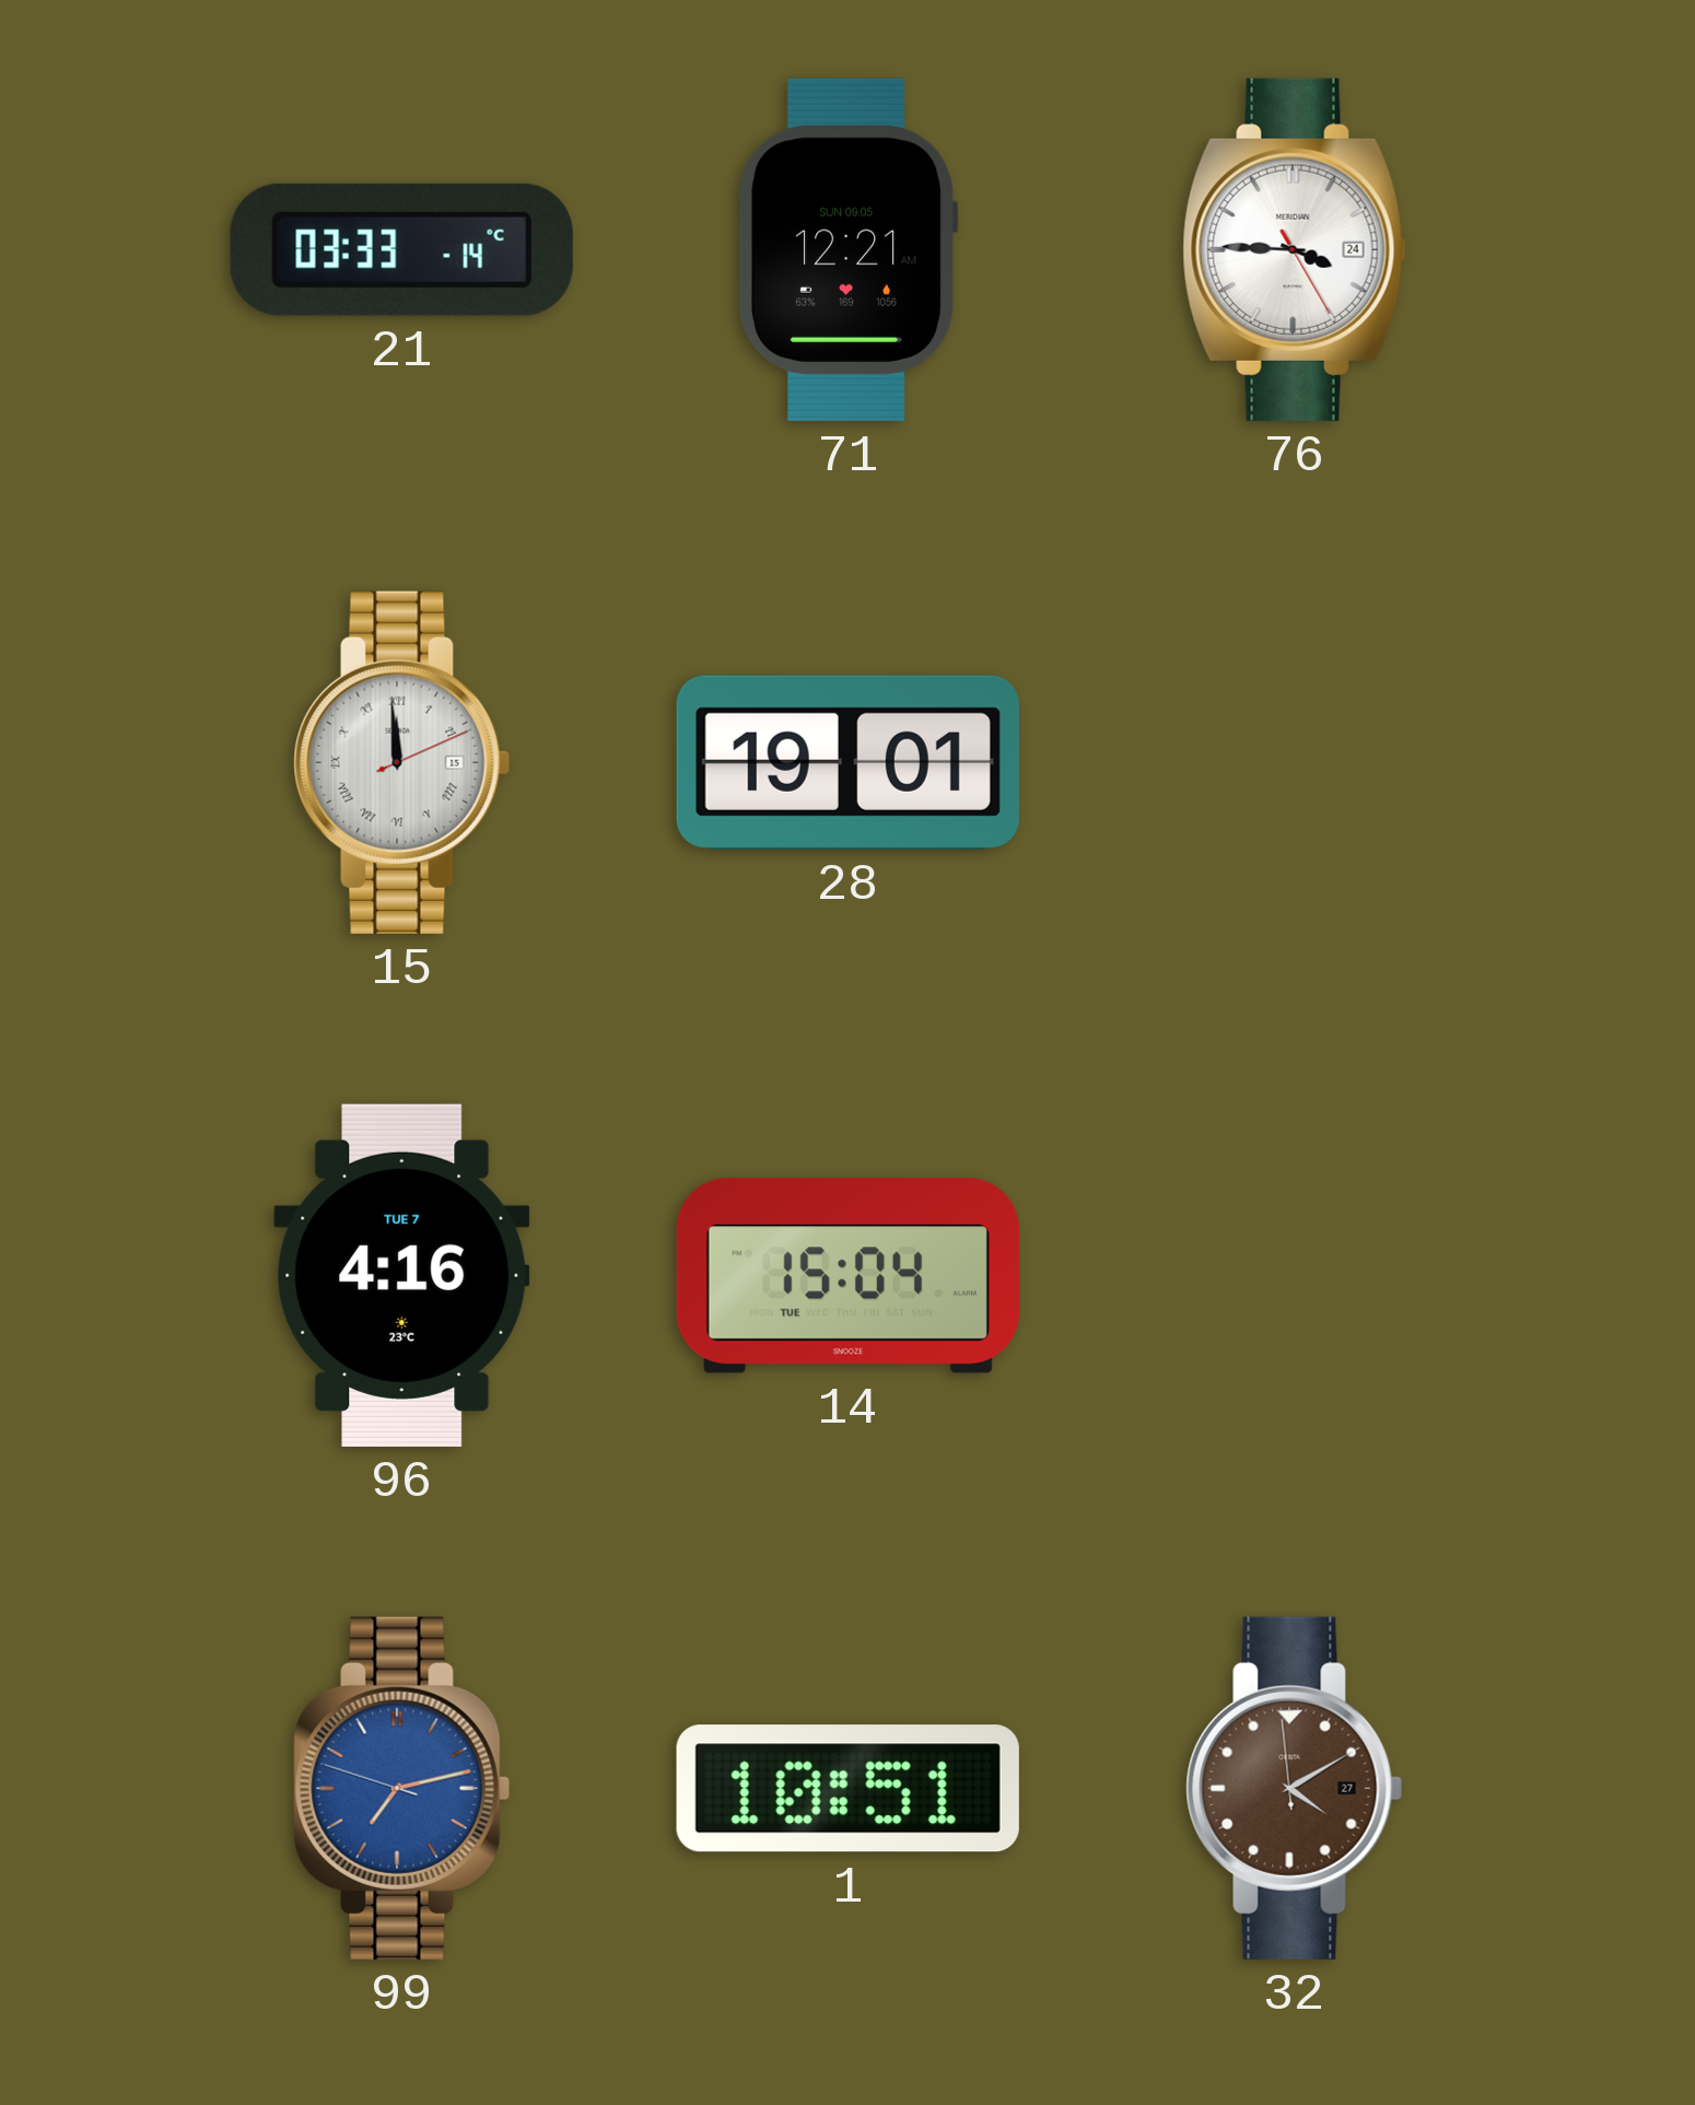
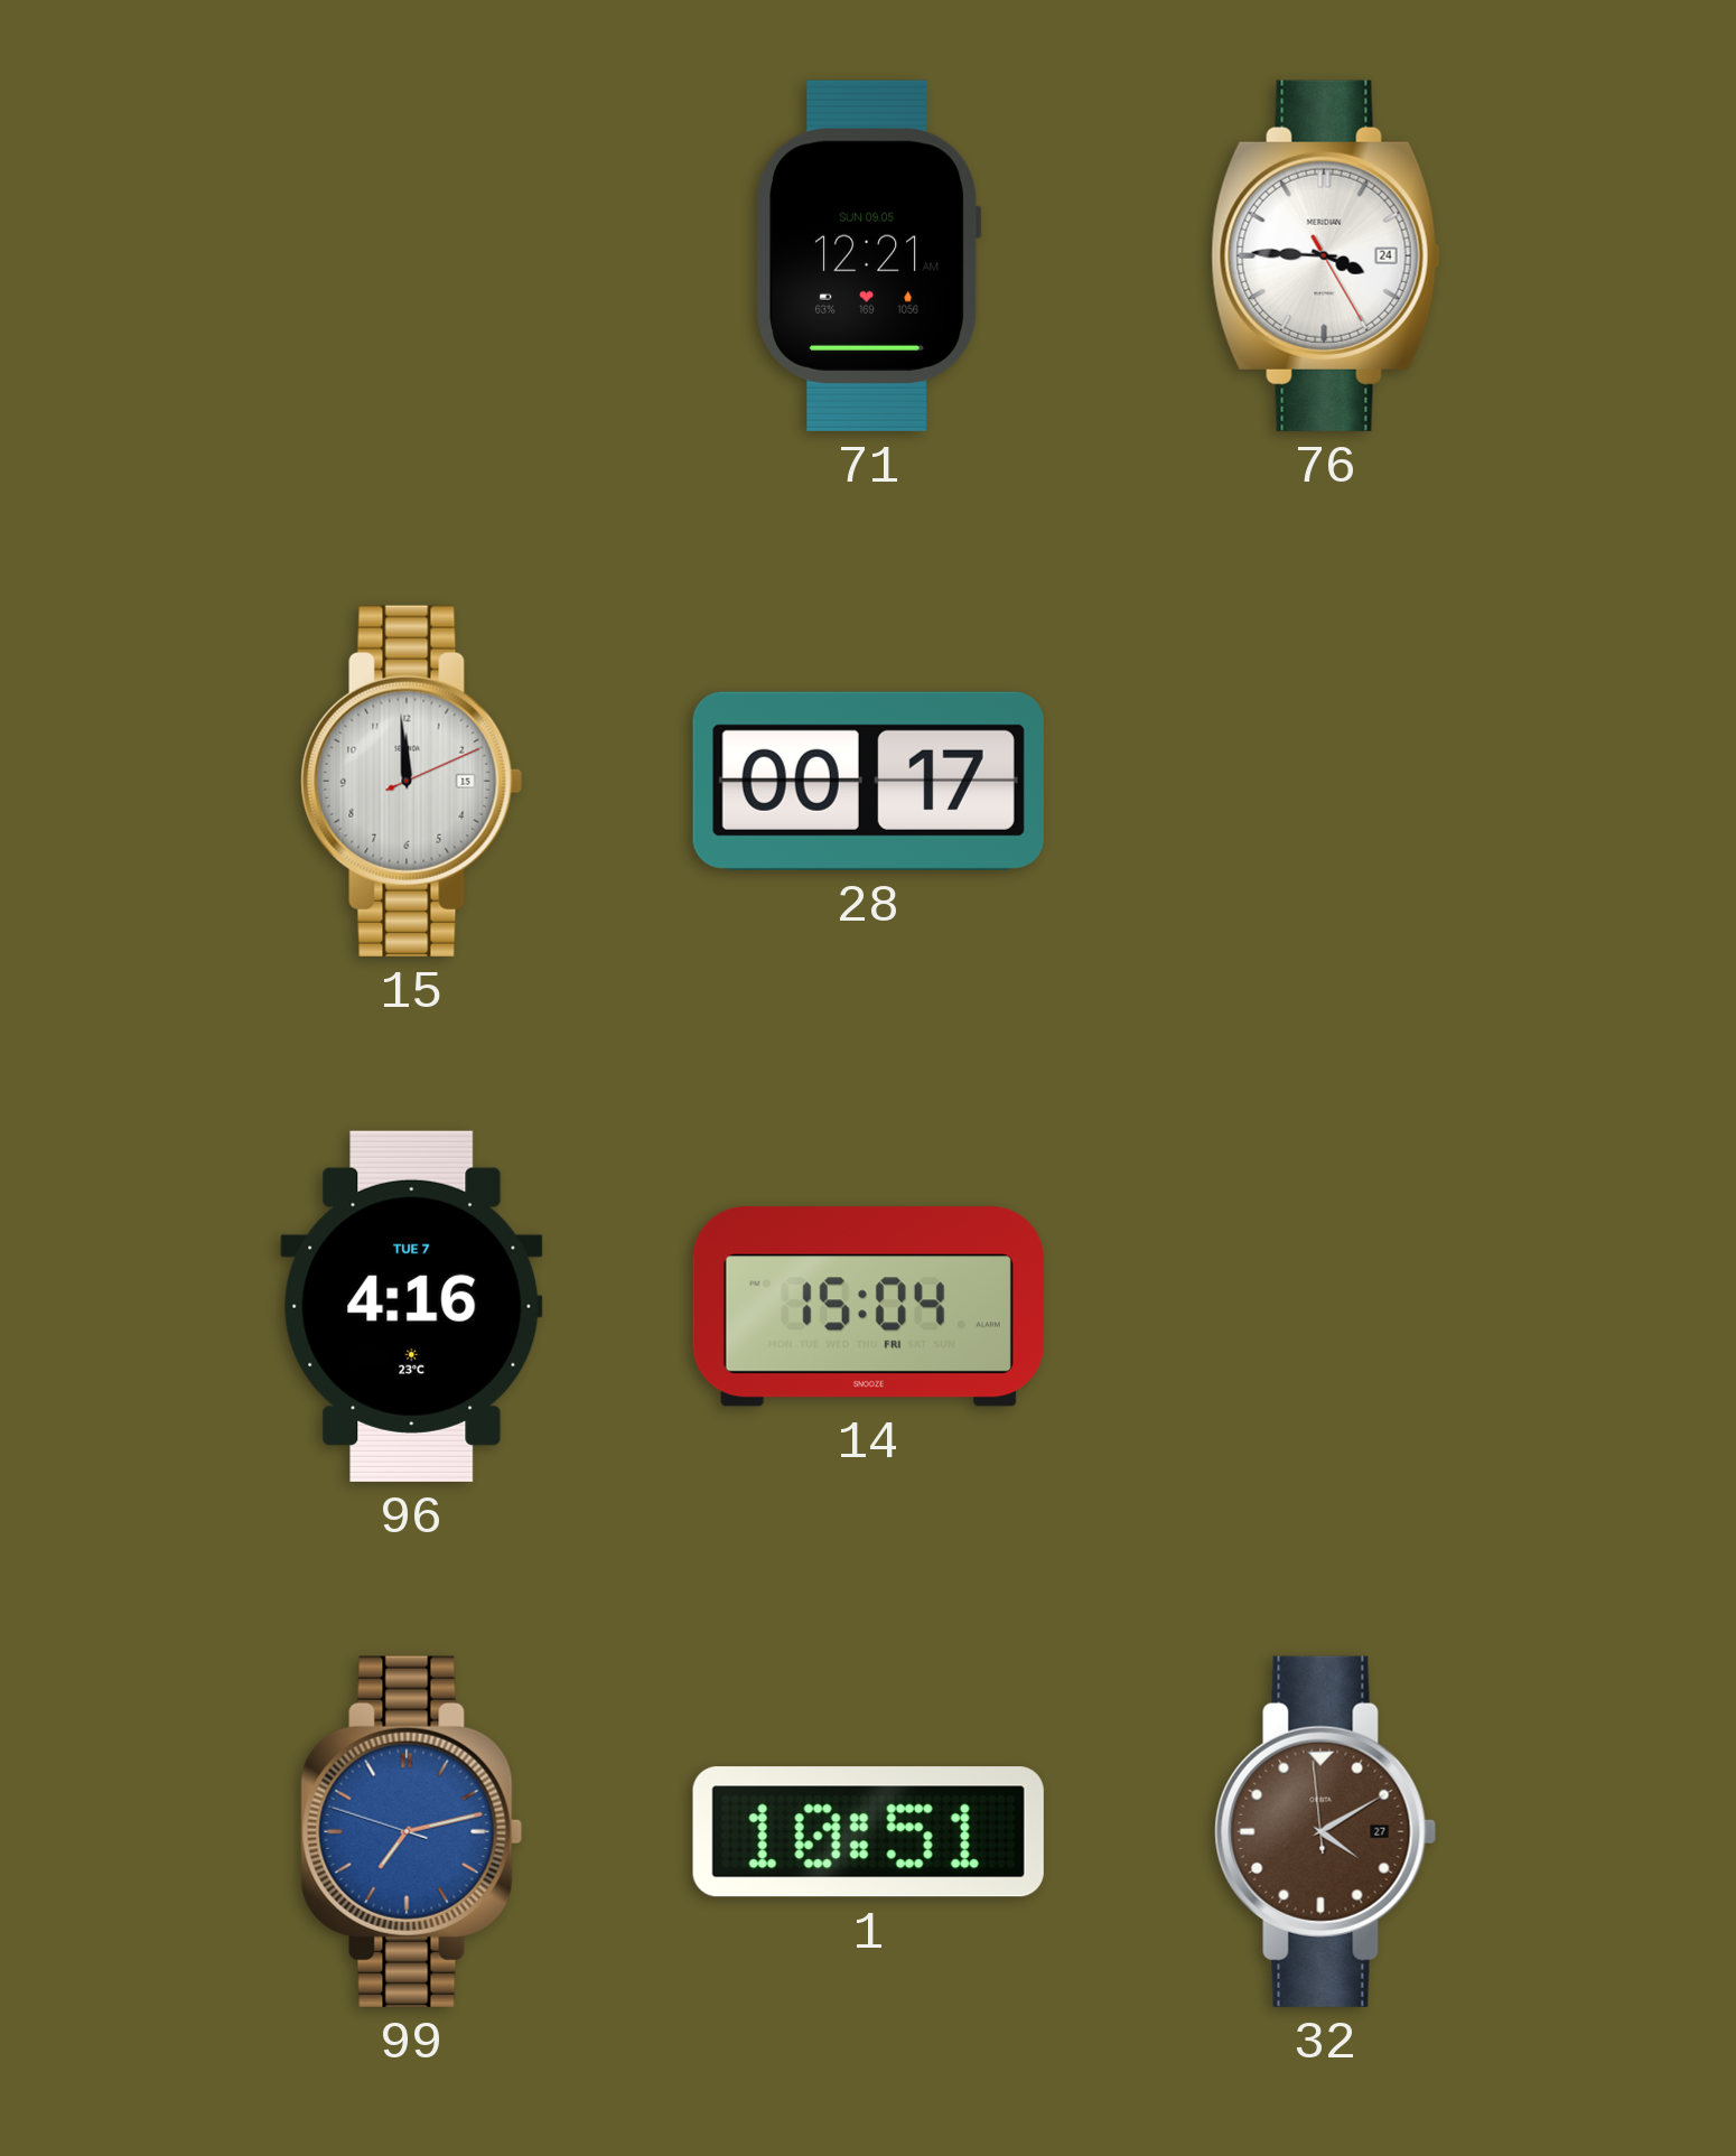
21: 03:33 -> none
15 numerals: Roman -> Arabic
28: 19:01 -> 00:17
14 date: TUE -> FRI
